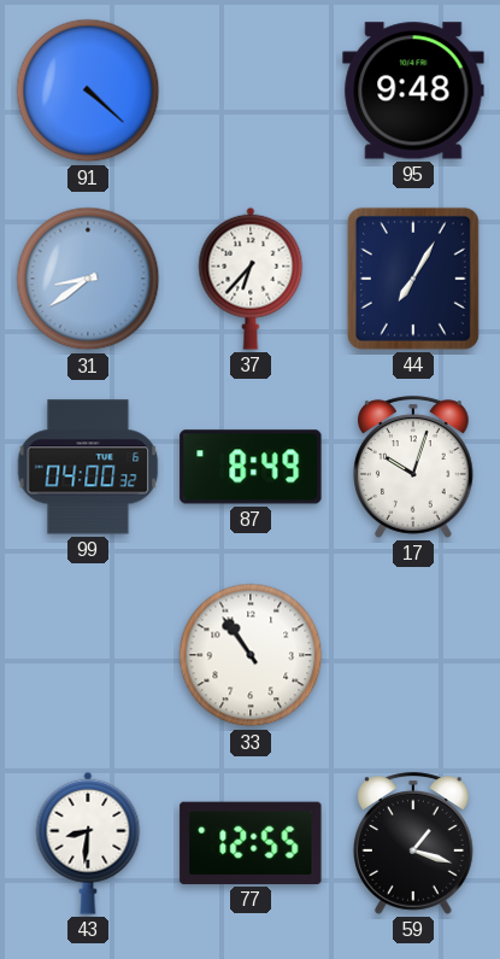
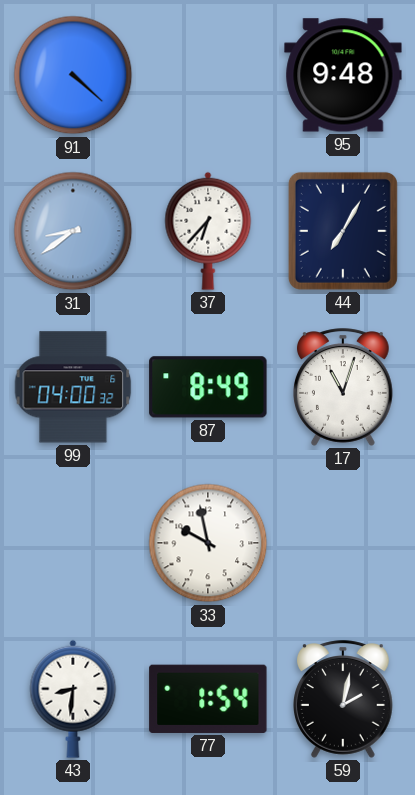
17: 10:03 -> 11:03
33: 10:54 -> 9:58
77: 12:55 -> 1:54
59: 1:18 -> 2:02
